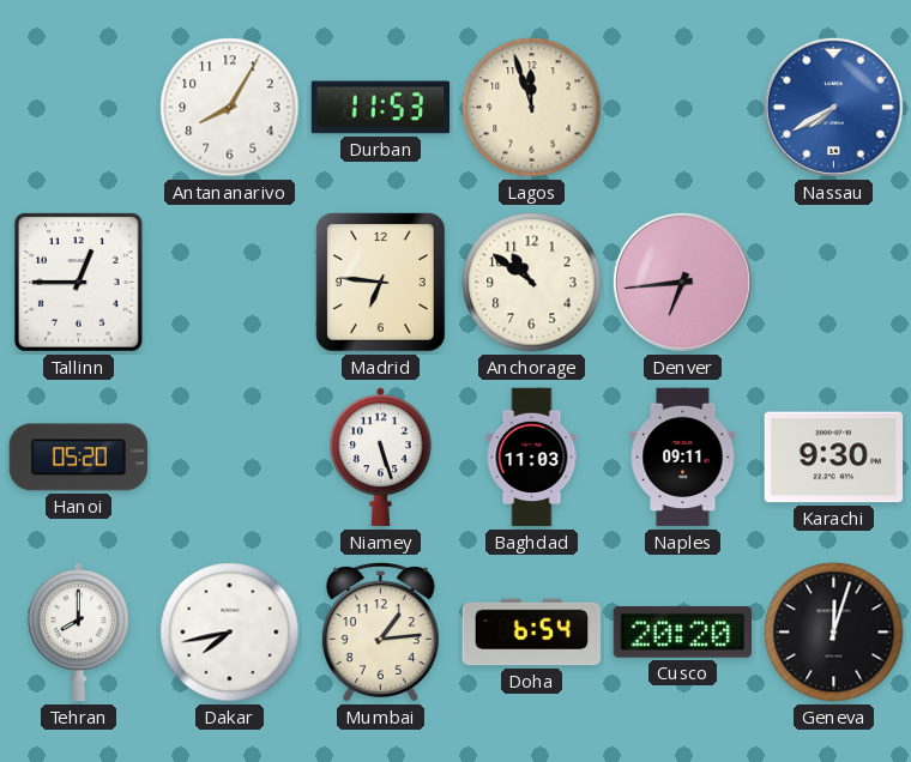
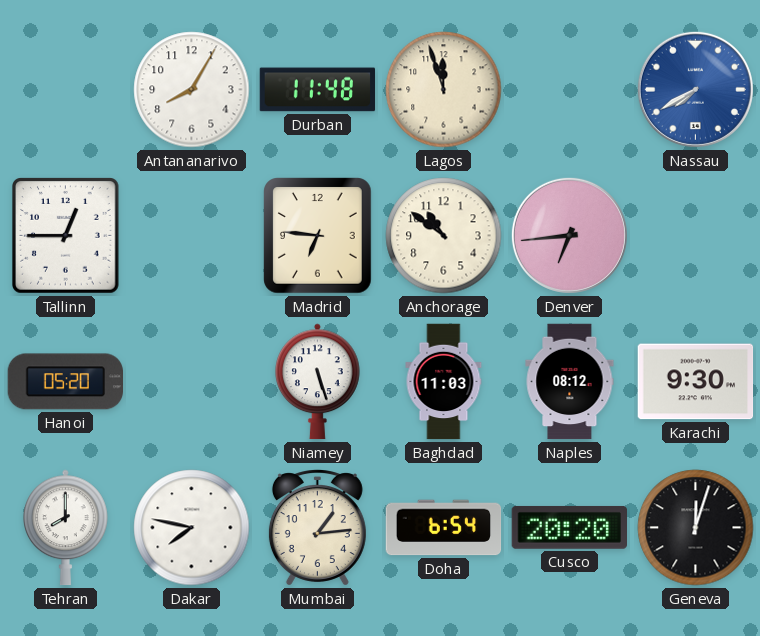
Durban: 11:53 -> 11:48
Naples: 09:11 -> 08:12
Dakar: 7:43 -> 7:47
